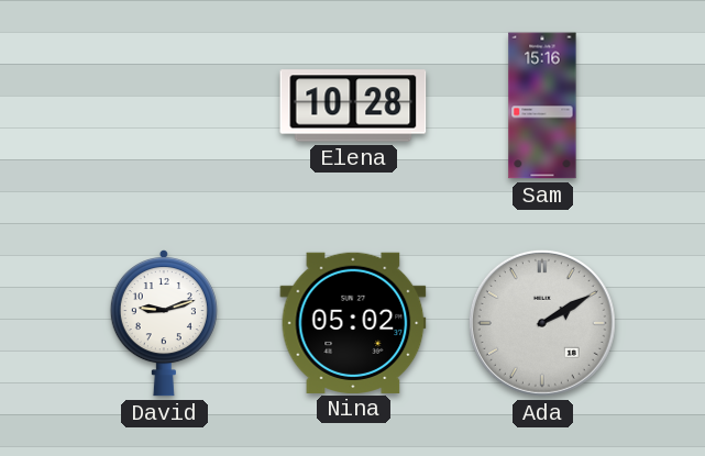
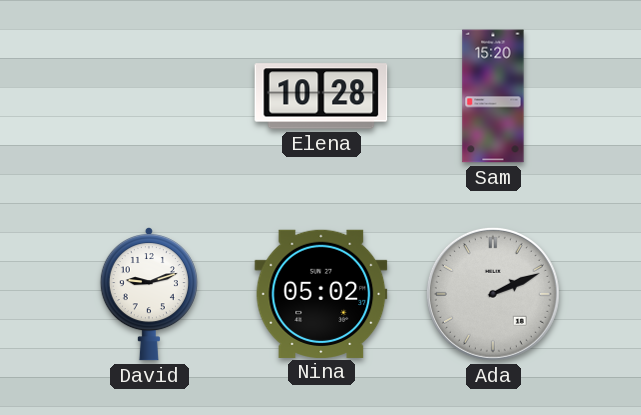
Sam: 15:16 -> 15:20
Ada: 2:10 -> 2:11
